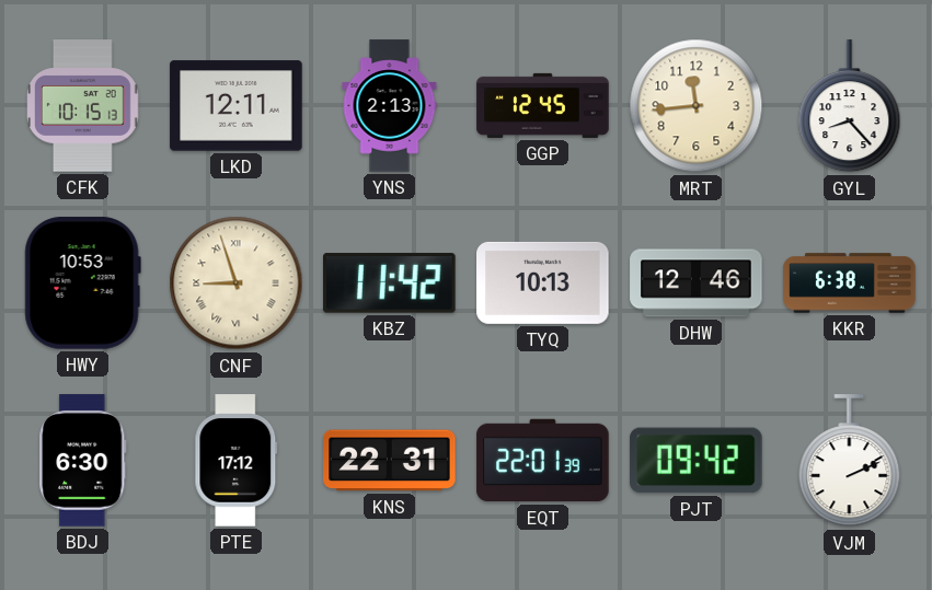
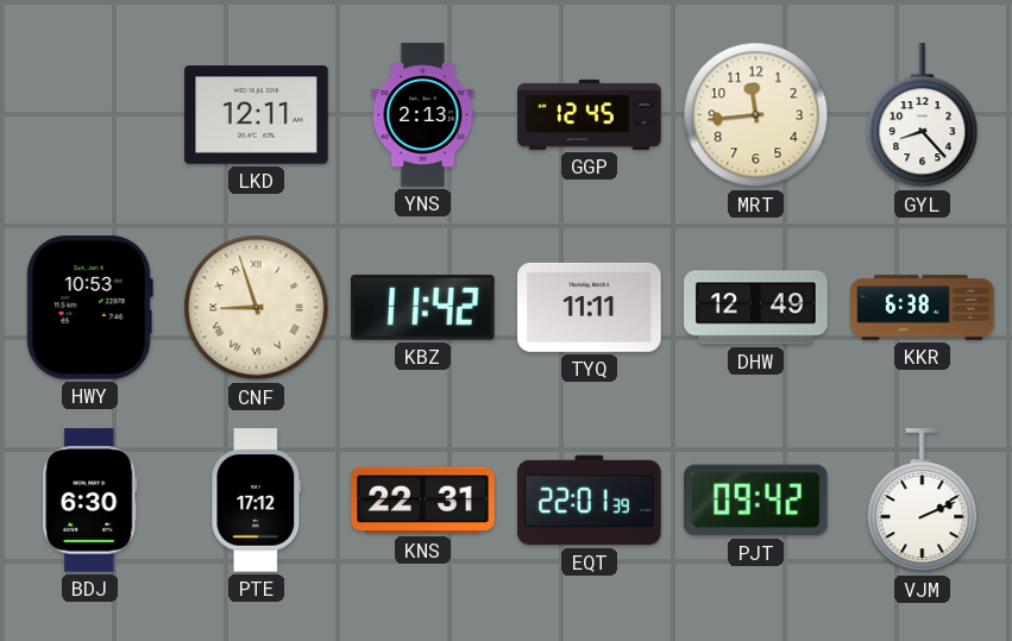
CFK: 10:15 -> none
TYQ: 10:13 -> 11:11
DHW: 12:46 -> 12:49
